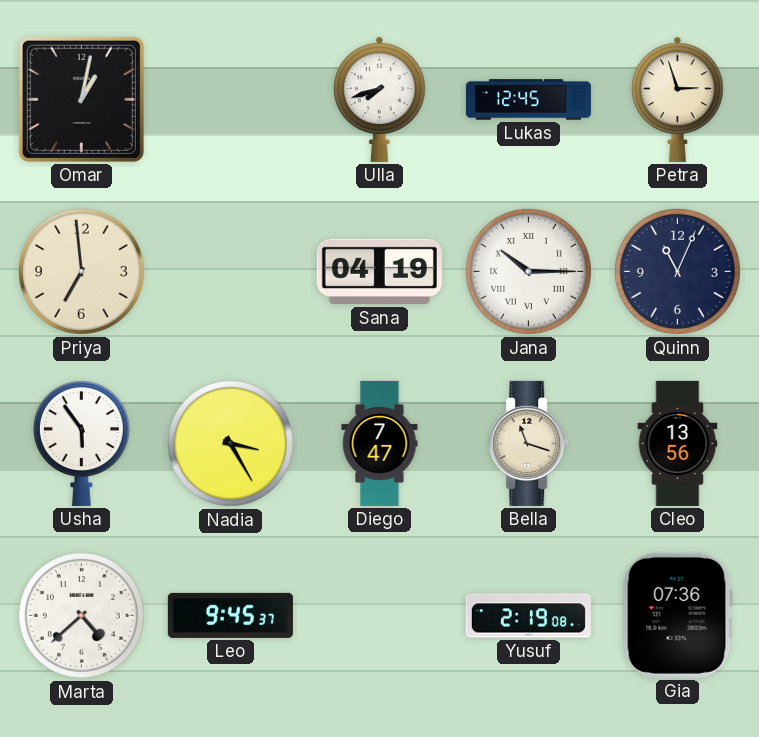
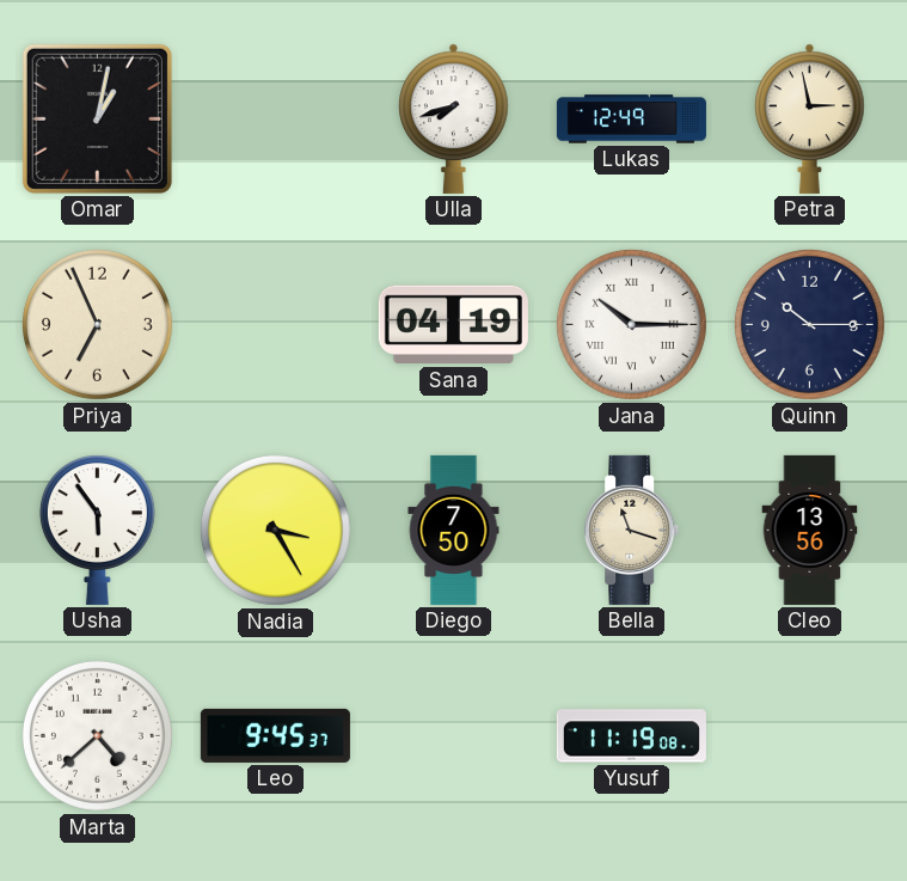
Lukas: 12:45 -> 12:49
Petra: 2:57 -> 2:58
Priya: 6:59 -> 6:56
Quinn: 11:04 -> 10:15
Diego: 7:47 -> 7:50
Yusuf: 2:19 -> 11:19
Gia: 07:36 -> none
